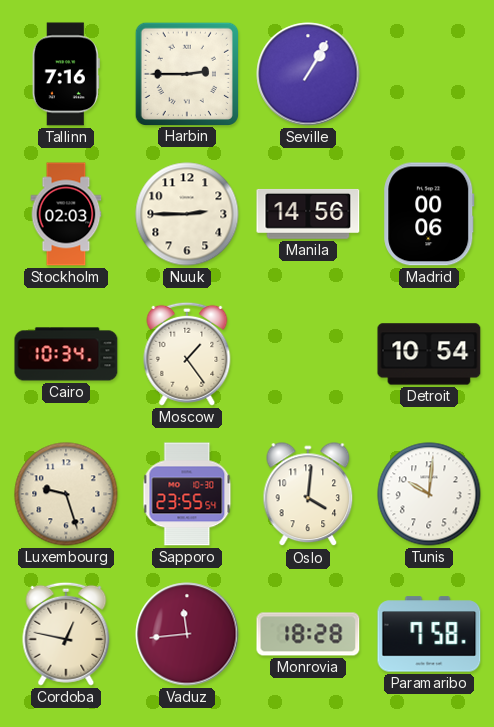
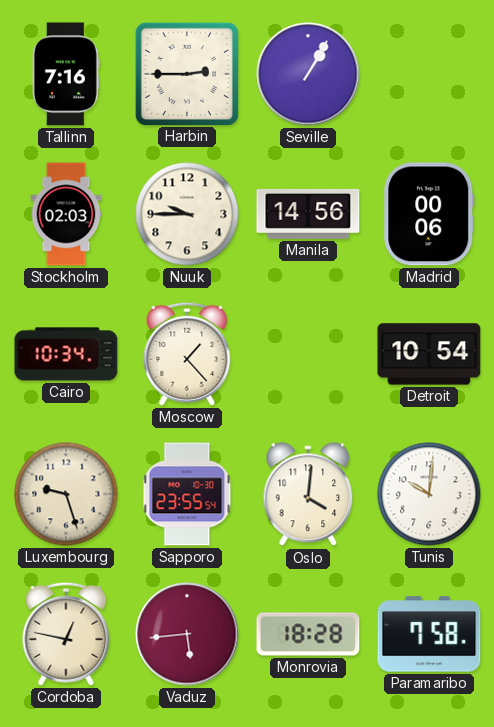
Nuuk: 2:45 -> 9:45
Moscow: 1:24 -> 1:23
Vaduz: 11:44 -> 5:44
